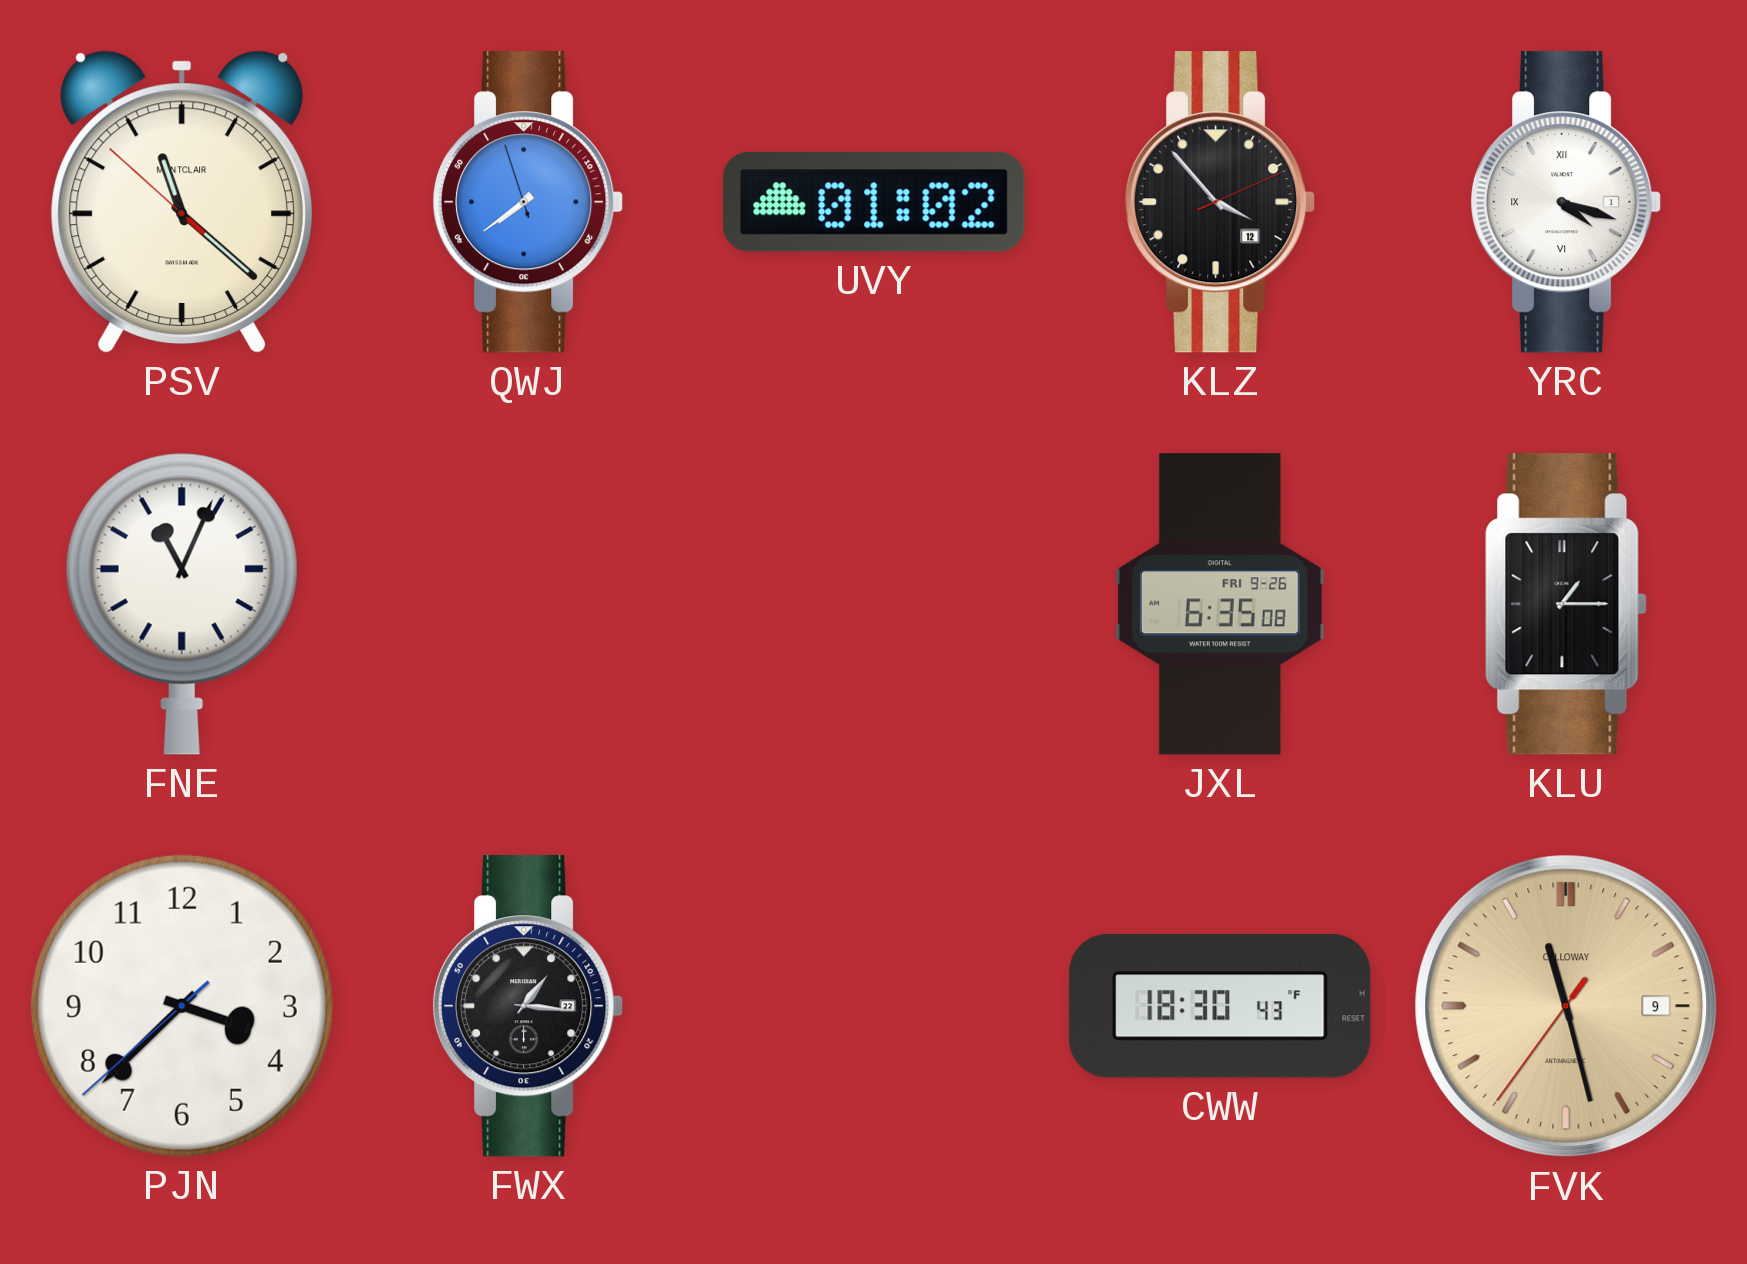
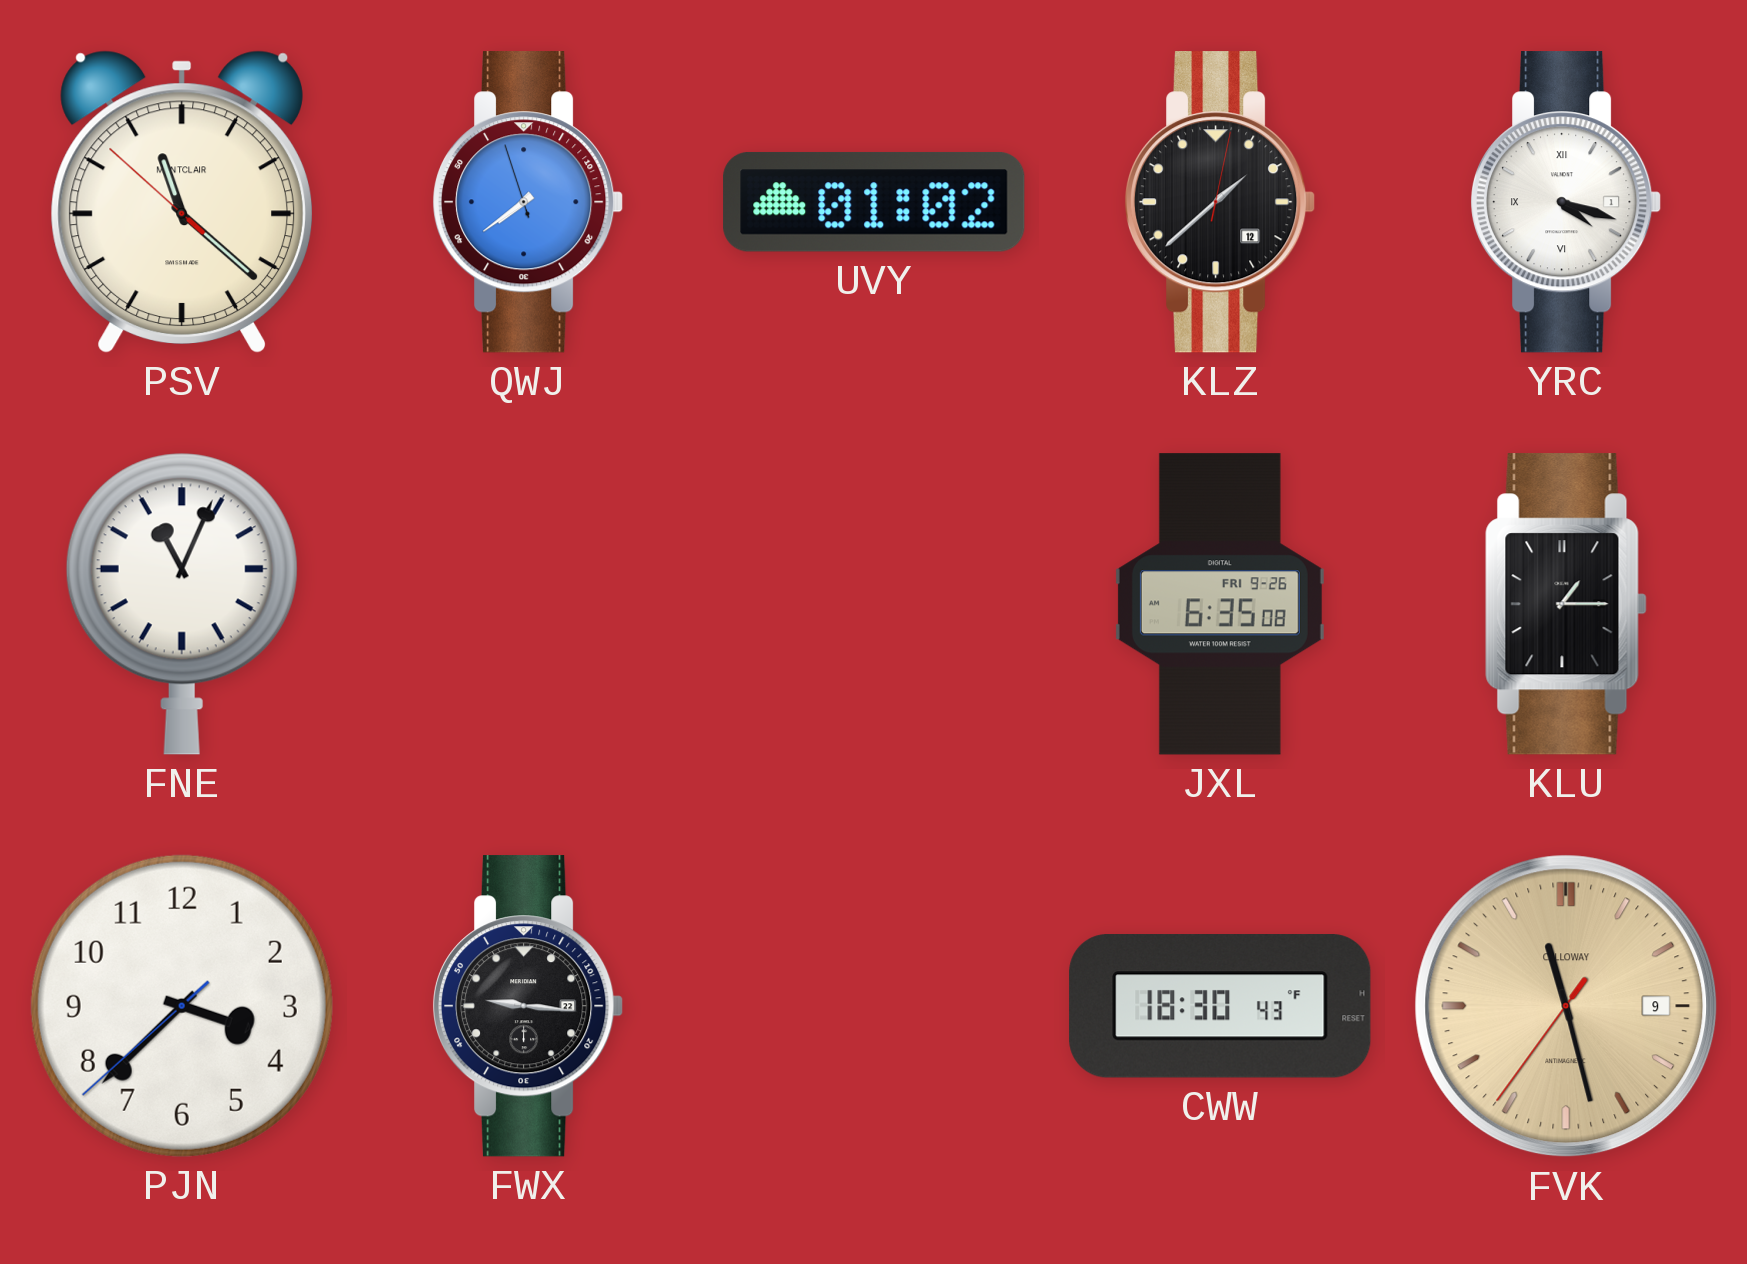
KLZ: 3:53 -> 1:38
FWX: 1:16 -> 9:16
